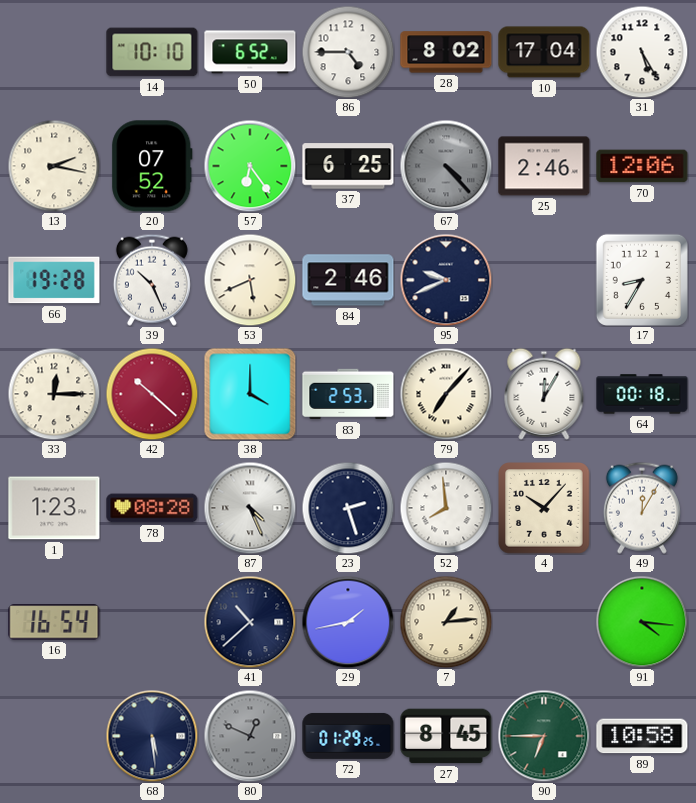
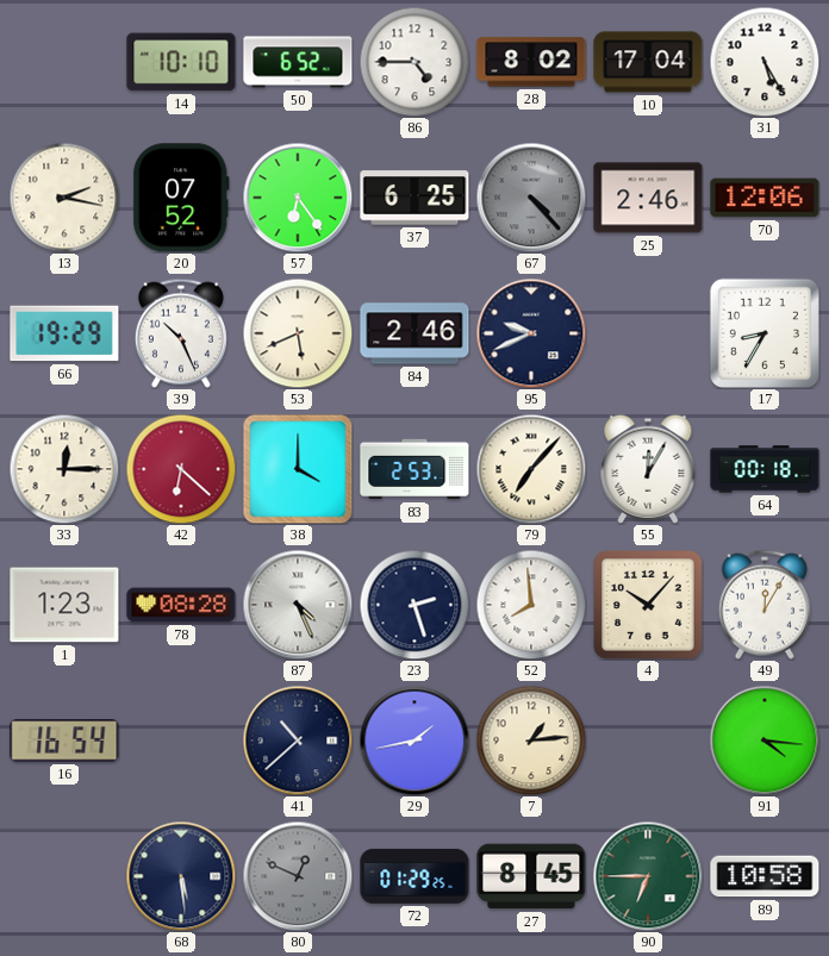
66: 19:28 -> 19:29
42: 10:22 -> 6:22
